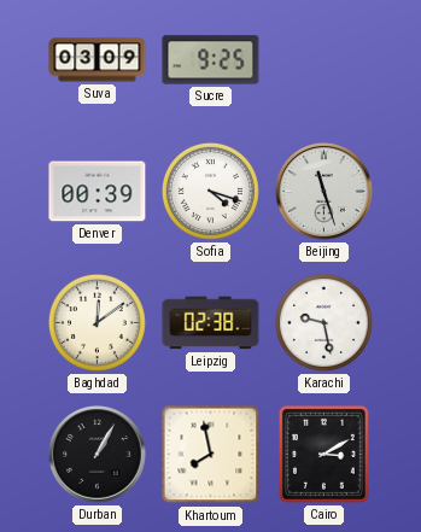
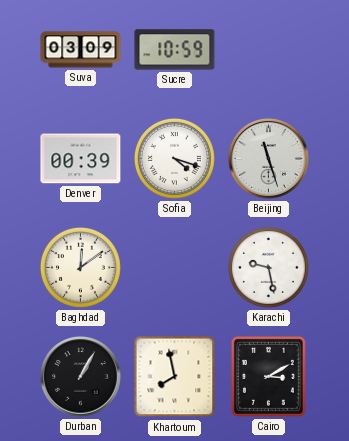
Sucre: 9:25 -> 10:59
Leipzig: 02:38 -> none
